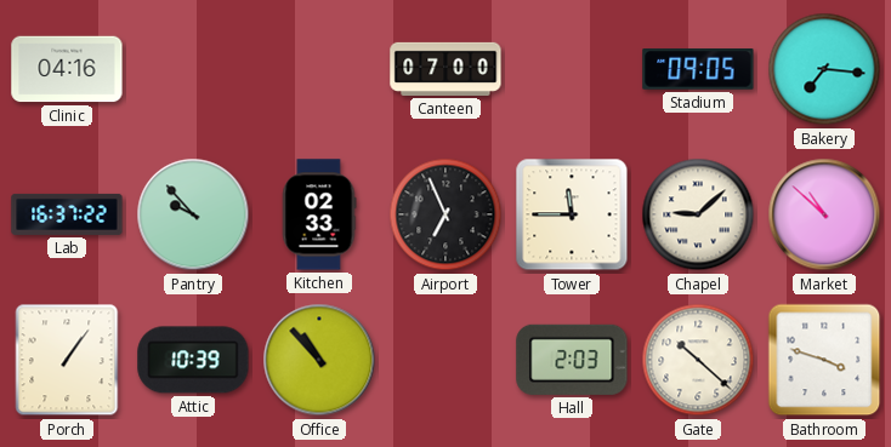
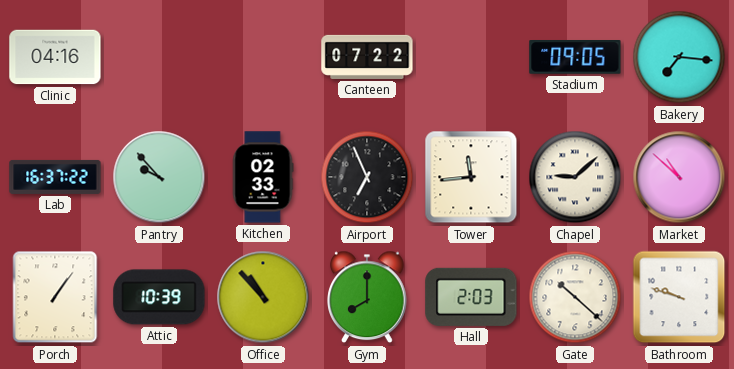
Canteen: 07:00 -> 07:22
Tower: 11:45 -> 11:44
Gym: none -> 8:00
Bathroom: 3:48 -> 9:48
